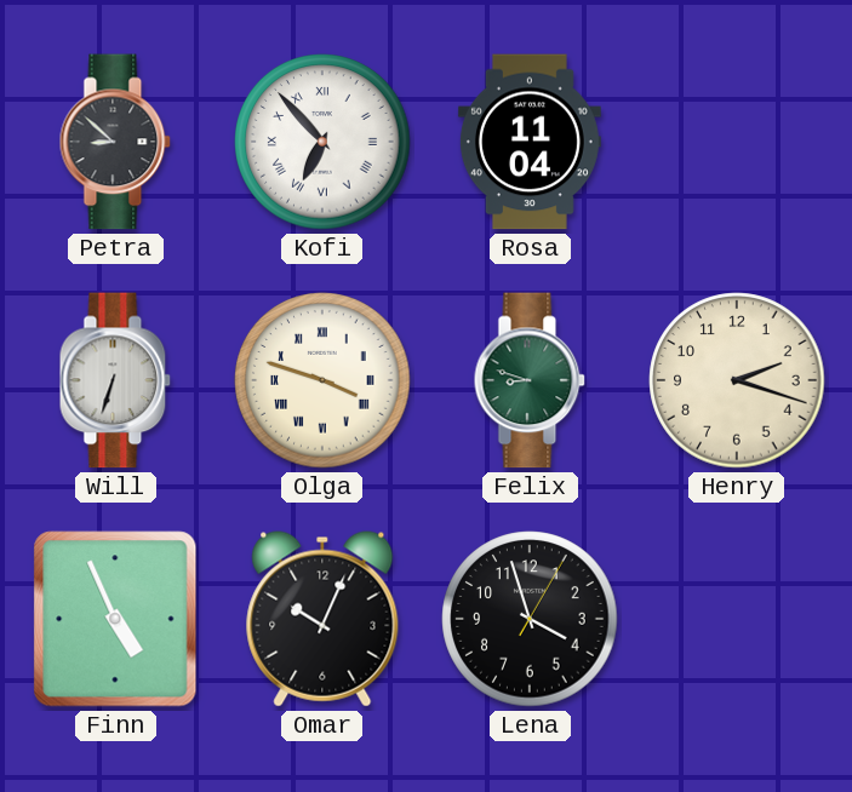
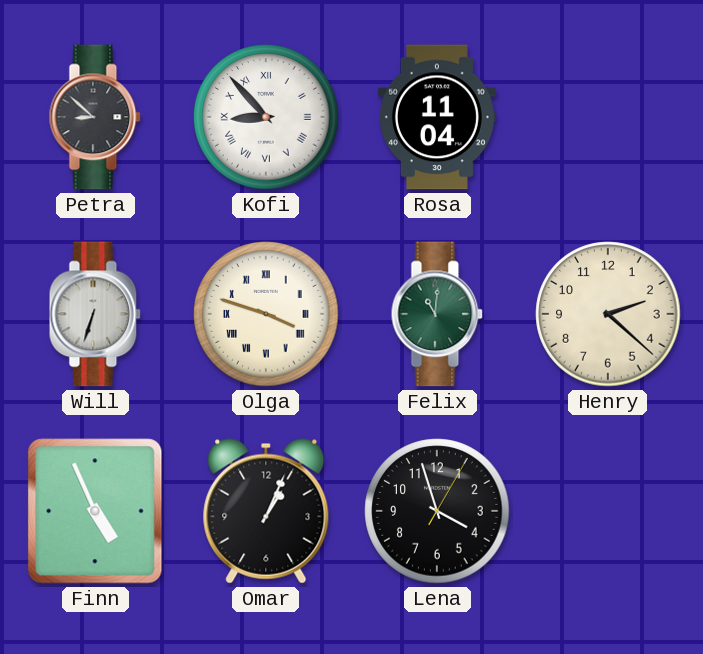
Kofi: 6:53 -> 8:53
Felix: 8:48 -> 11:01
Henry: 2:18 -> 2:22
Omar: 10:04 -> 1:04
